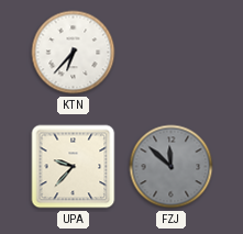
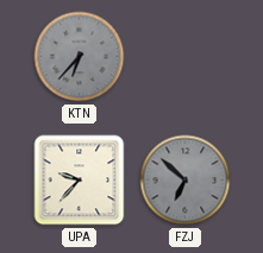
KTN dial: white -> grey
FZJ: 11:52 -> 6:52
